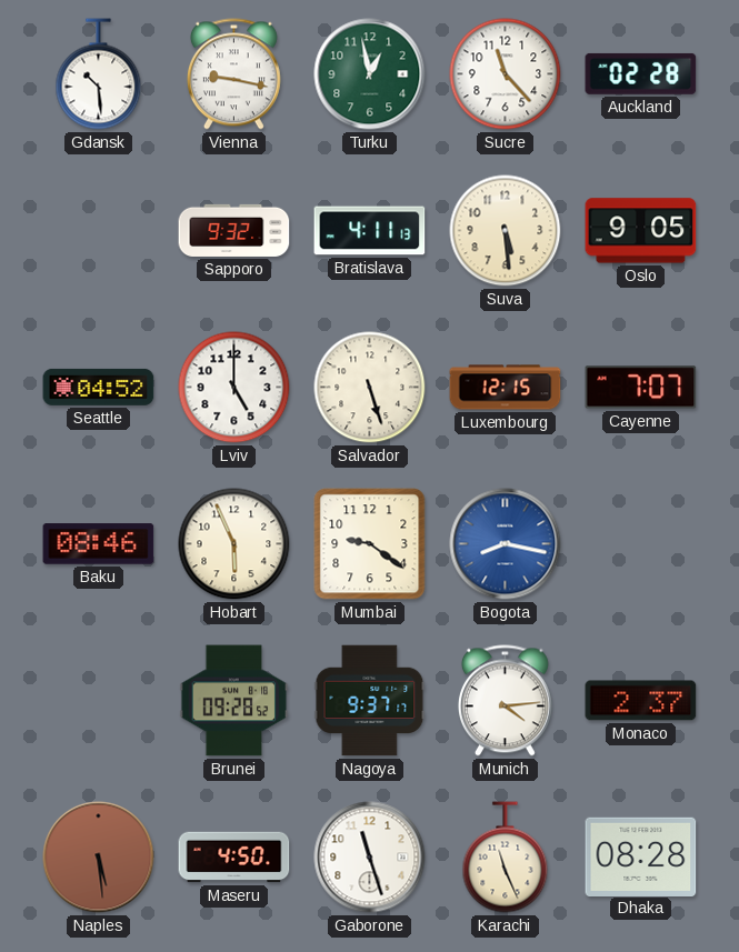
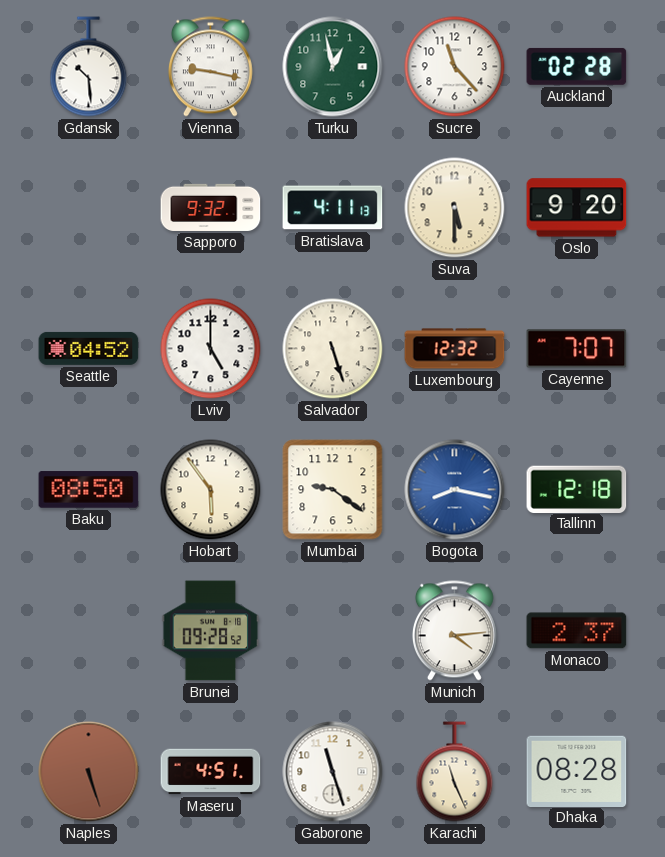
Suva: 5:29 -> 5:30
Oslo: 9:05 -> 9:20
Luxembourg: 12:15 -> 12:32
Baku: 08:46 -> 08:50
Hobart: 5:56 -> 5:54
Tallinn: none -> 12:18
Nagoya: 9:37 -> none
Naples: 5:29 -> 5:27
Maseru: 4:50 -> 4:51
